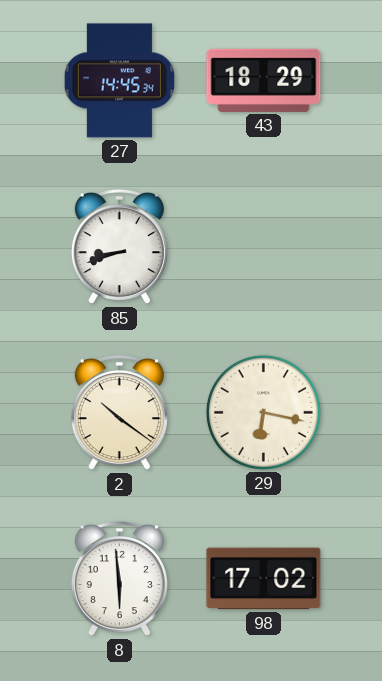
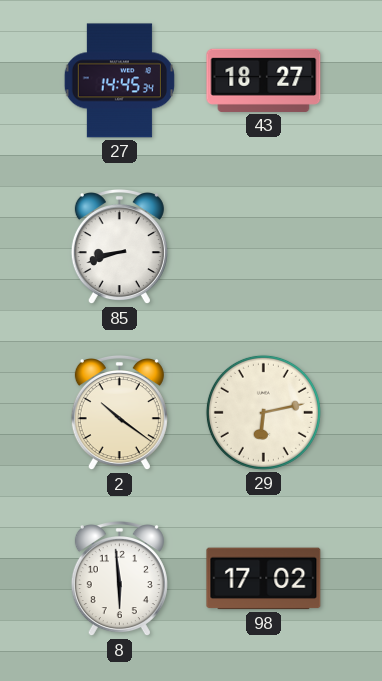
43: 18:29 -> 18:27
29: 6:17 -> 6:13
